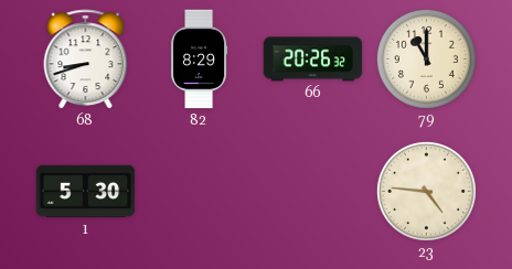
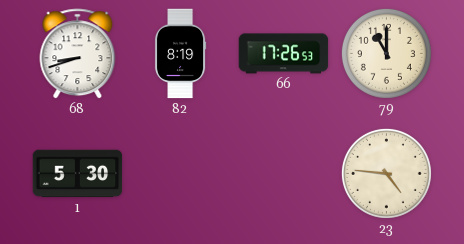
82: 8:29 -> 8:19
66: 20:26 -> 17:26
